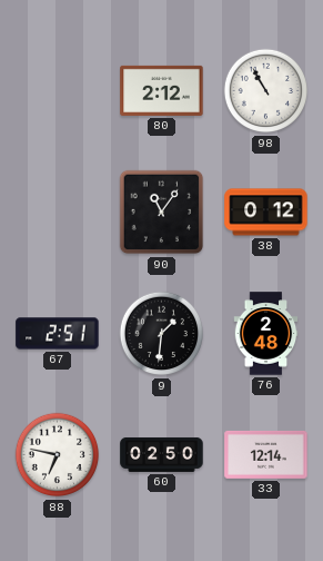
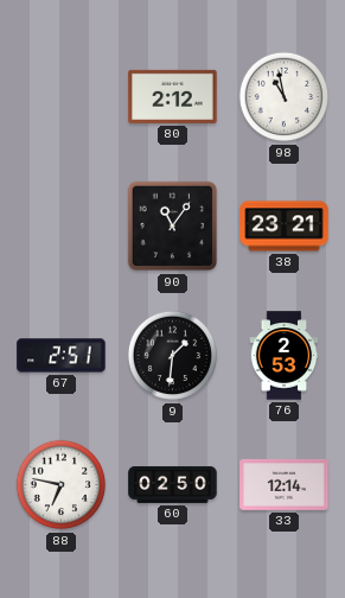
98: 10:55 -> 10:58
38: 0:12 -> 23:21
76: 2:48 -> 2:53
